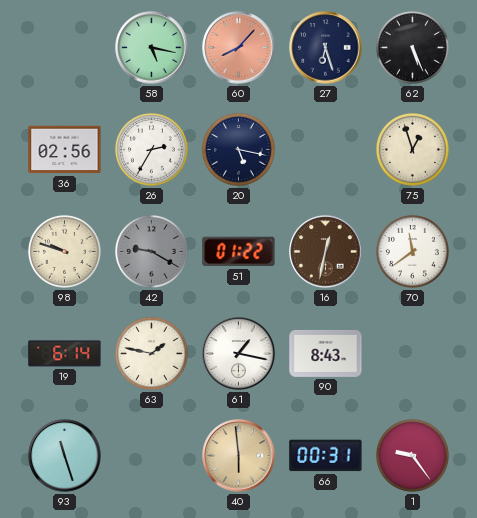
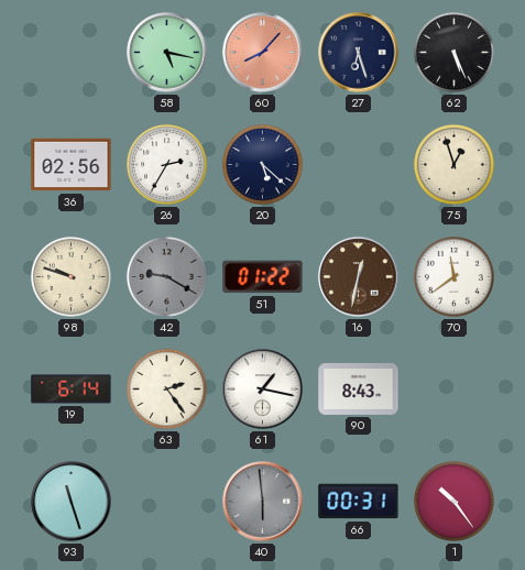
20: 5:17 -> 5:22
63: 1:47 -> 2:24
40 dial: champagne -> grey
1: 9:24 -> 10:24
